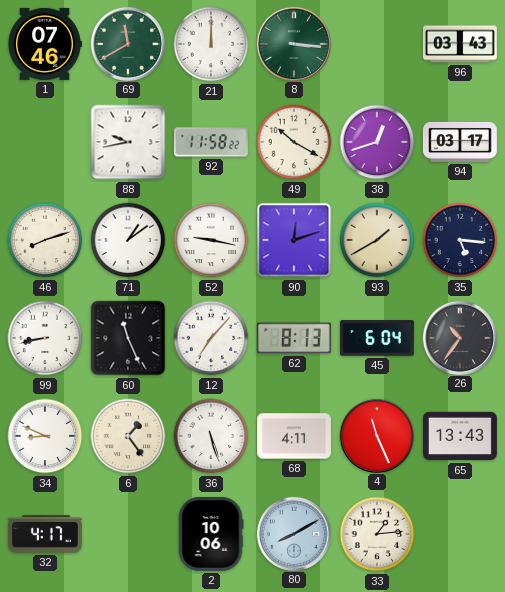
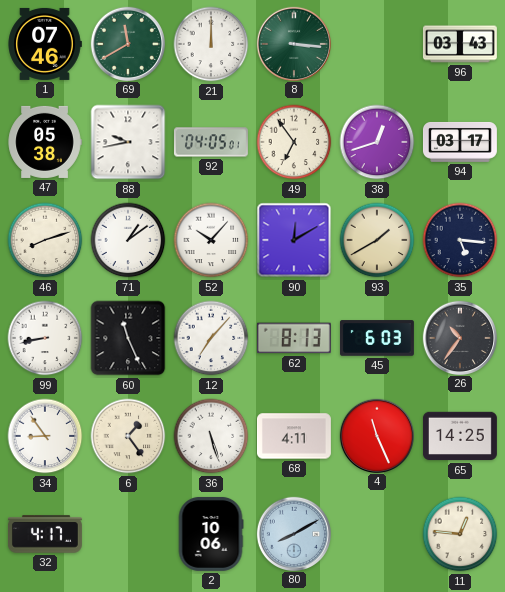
47: none -> 05:38
92: 11:58 -> 04:05
49: 10:20 -> 6:54
52: 9:17 -> 10:07
90: 12:12 -> 12:10
45: 6:04 -> 6:03
34: 8:49 -> 8:54
65: 13:43 -> 14:25
33: 1:14 -> none
11: none -> 12:46
